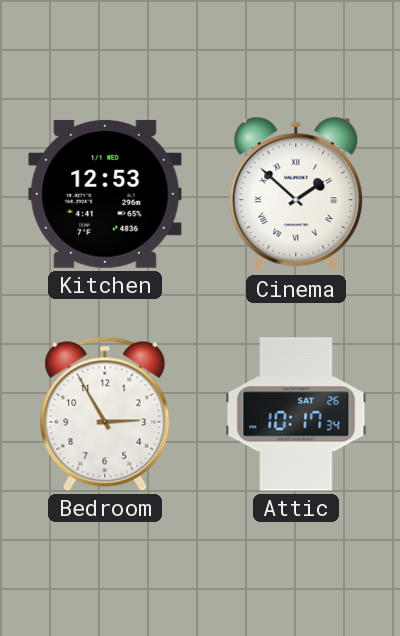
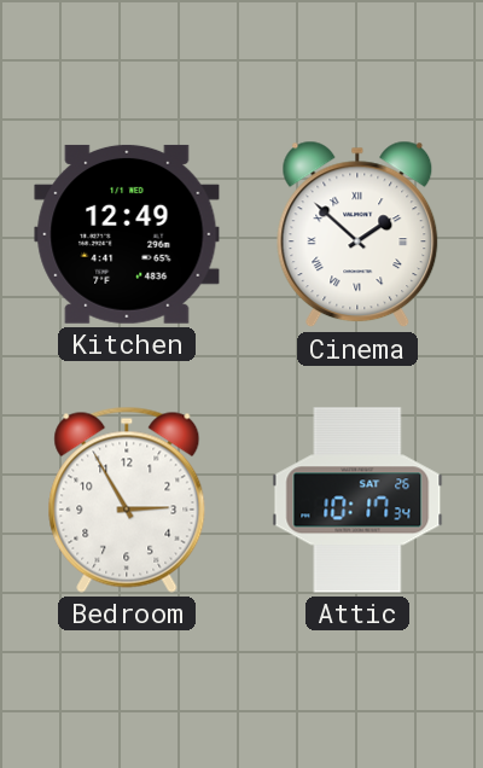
Kitchen: 12:53 -> 12:49
